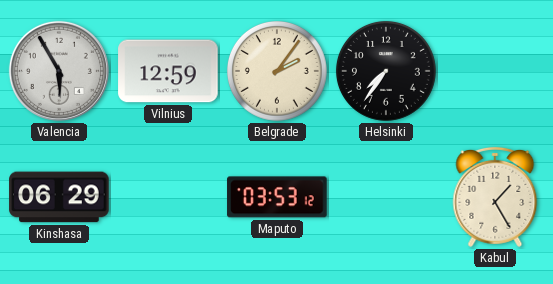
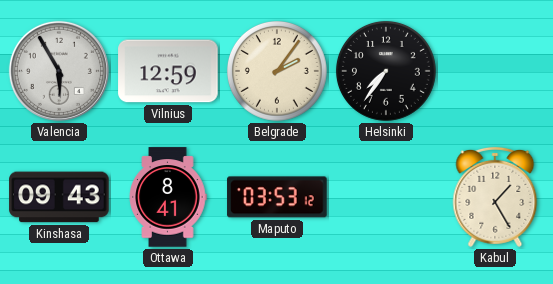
Kinshasa: 06:29 -> 09:43
Ottawa: none -> 8:41
